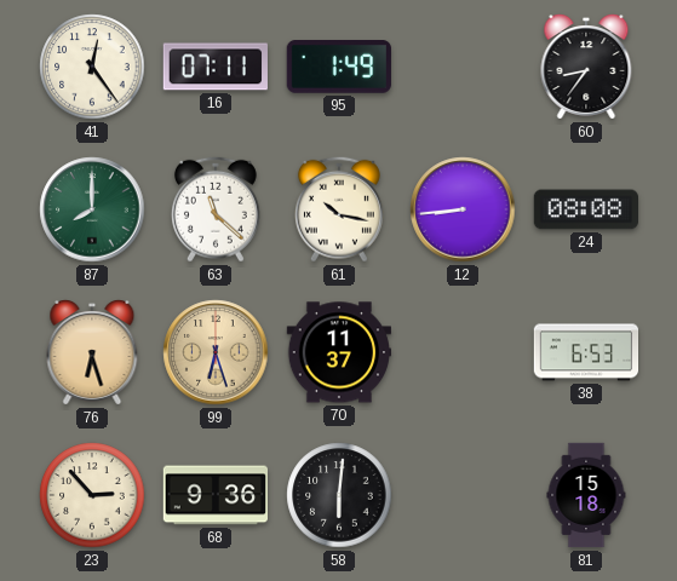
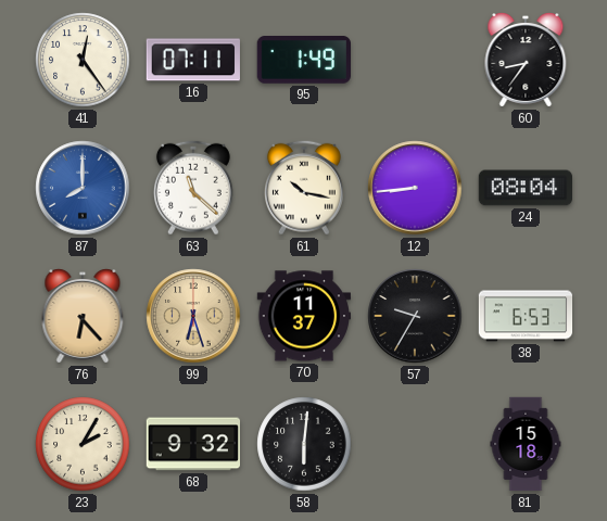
87 dial: green -> blue
24: 08:08 -> 08:04
76: 6:27 -> 6:23
57: none -> 9:35
23: 2:53 -> 2:05
68: 9:36 -> 9:32
